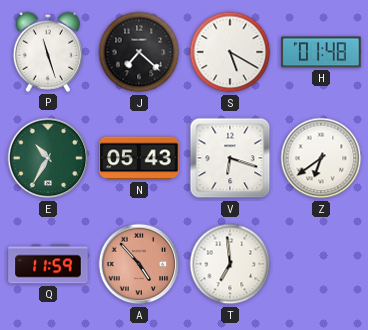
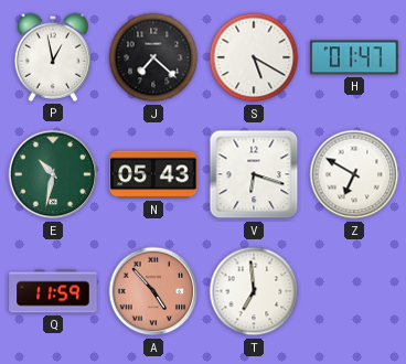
P: 11:27 -> 12:58
H: 01:48 -> 01:47
E: 10:35 -> 10:32
Z: 6:39 -> 6:50
